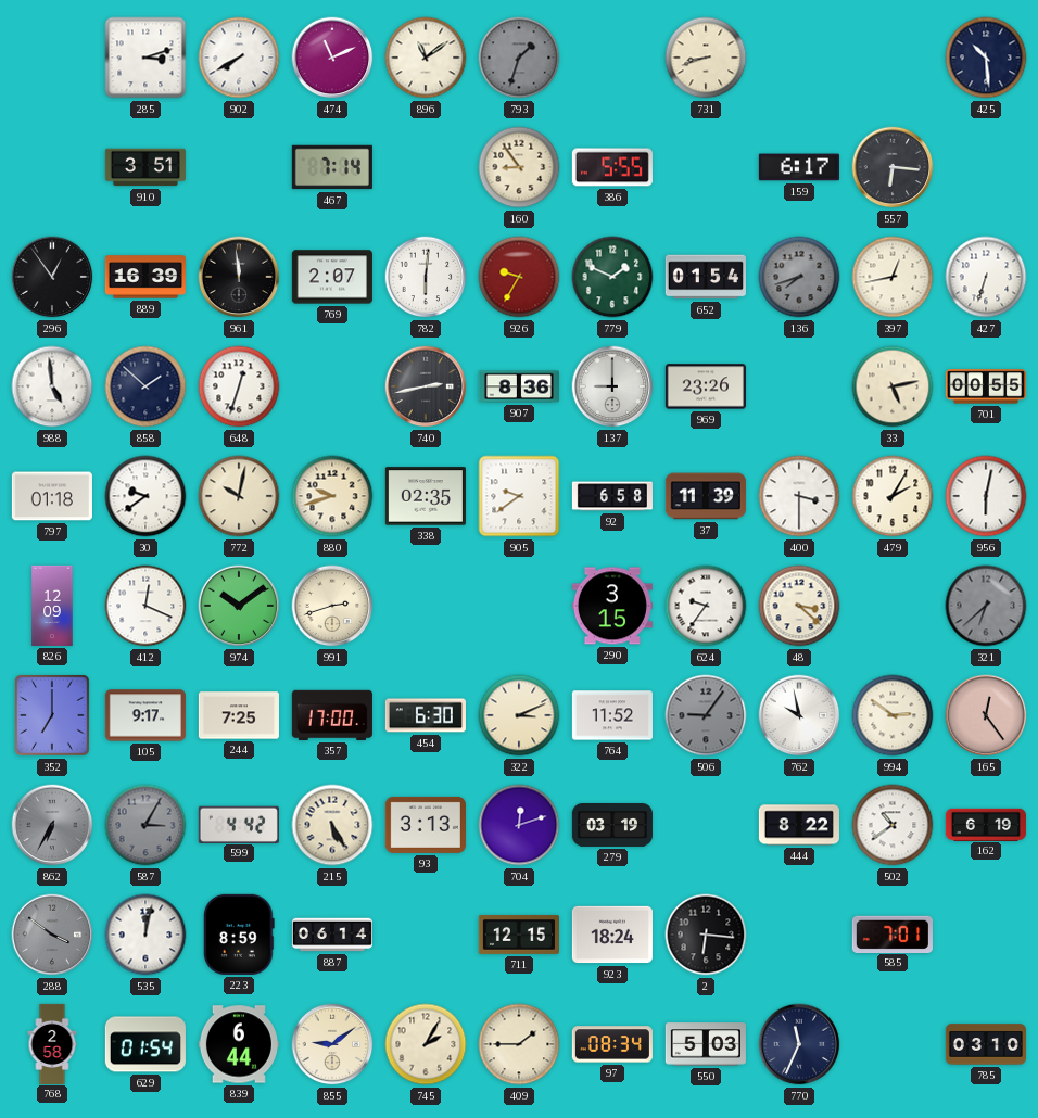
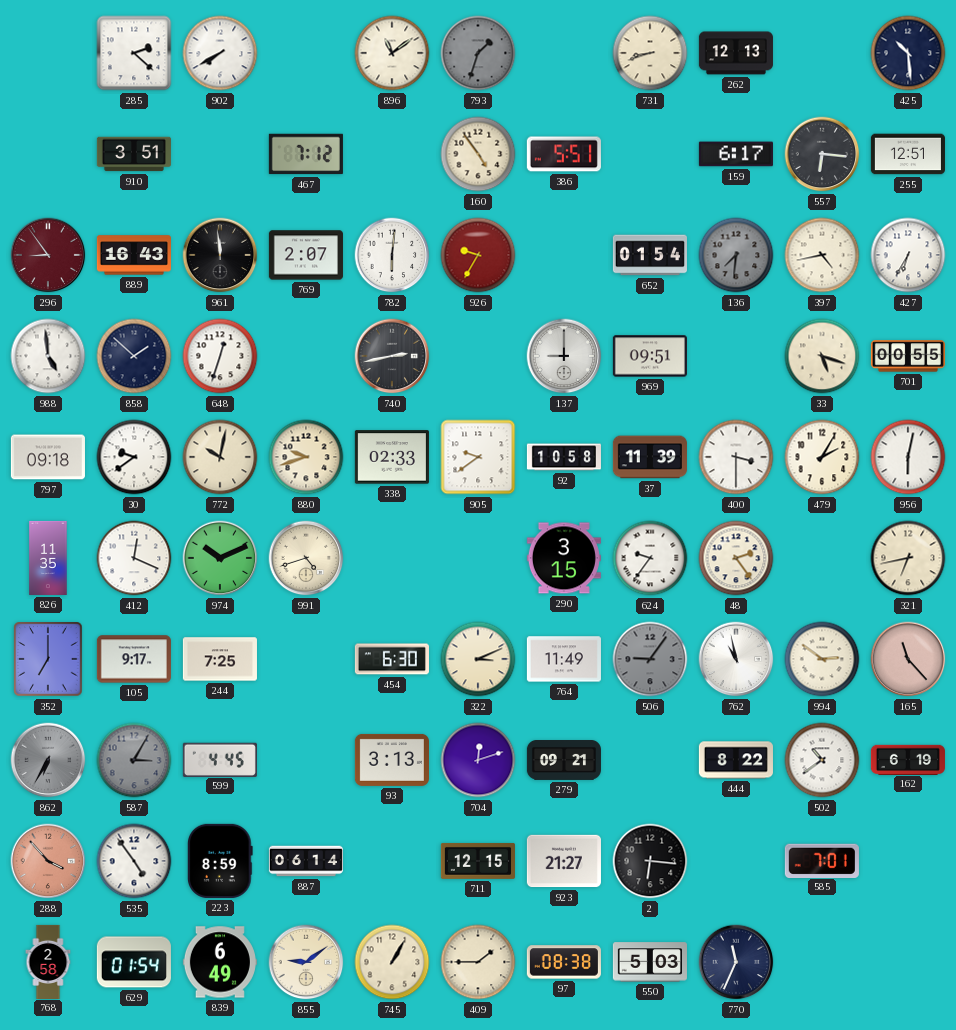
285: 3:12 -> 2:22
474: 11:11 -> none
262: none -> 12:13
467: 7:14 -> 7:12
160: 8:54 -> 4:54
386: 5:55 -> 5:51
255: none -> 12:51
296: 12:54 -> 8:54
296 dial: black -> burgundy
889: 16:39 -> 16:43
779: 1:49 -> none
136: 7:42 -> 7:31
397: 12:43 -> 4:43
427: 6:33 -> 6:35
907: 8:36 -> none
969: 23:26 -> 09:51
33: 5:13 -> 5:18
797: 01:18 -> 09:18
338: 02:35 -> 02:33
92: 6:58 -> 10:58
826: 12:09 -> 11:35
974: 10:09 -> 10:11
991: 2:42 -> 4:42
48: 3:22 -> 2:24
321: 6:38 -> 6:43
321 dial: grey -> cream
357: 17:00 -> none
764: 11:52 -> 11:49
762: 9:58 -> 10:58
165: 12:24 -> 11:23
599: 4:42 -> 4:45
215: 5:25 -> none
279: 03:19 -> 09:21
288: 3:51 -> 3:53
288 dial: grey -> salmon
535: 12:02 -> 4:54
923: 18:24 -> 21:27
839: 6:44 -> 6:49
745: 2:05 -> 1:05
97: 08:34 -> 08:38
785: 03:10 -> none
